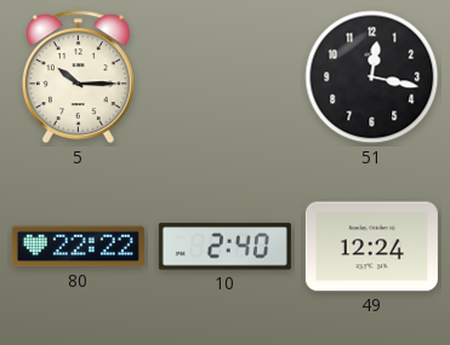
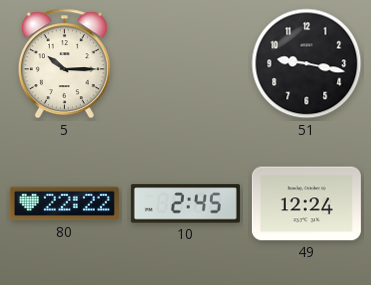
51: 12:17 -> 9:17
10: 2:40 -> 2:45
